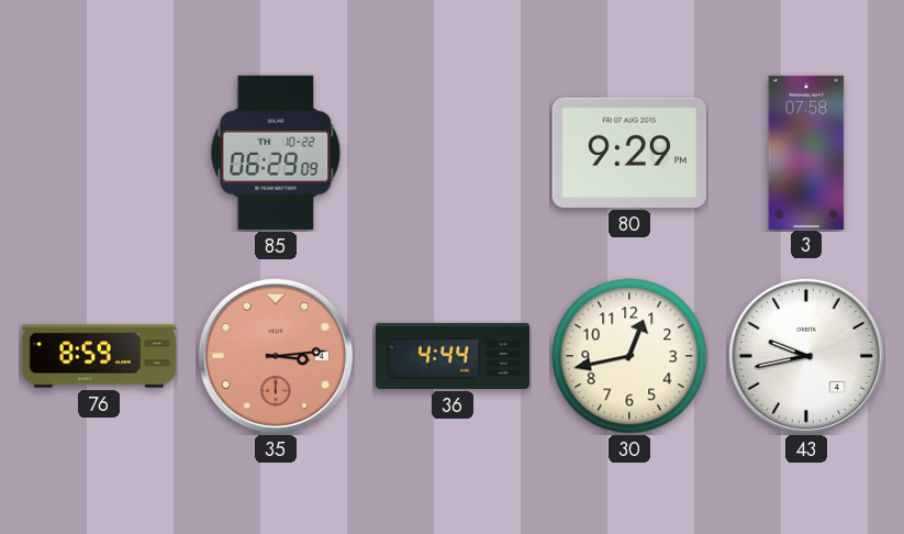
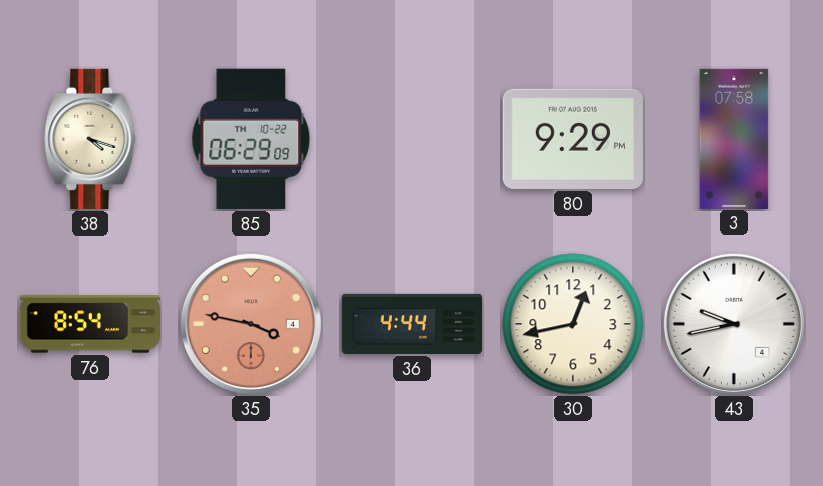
38: none -> 4:18
76: 8:59 -> 8:54
35: 3:14 -> 3:47
